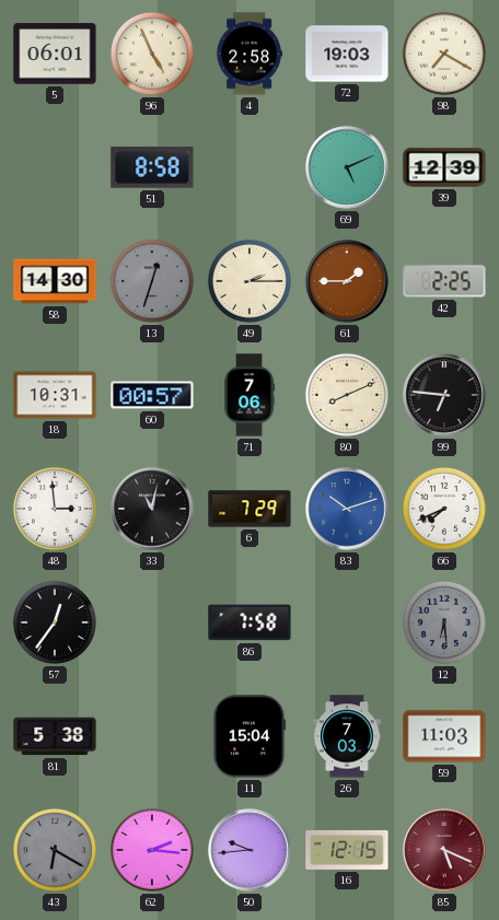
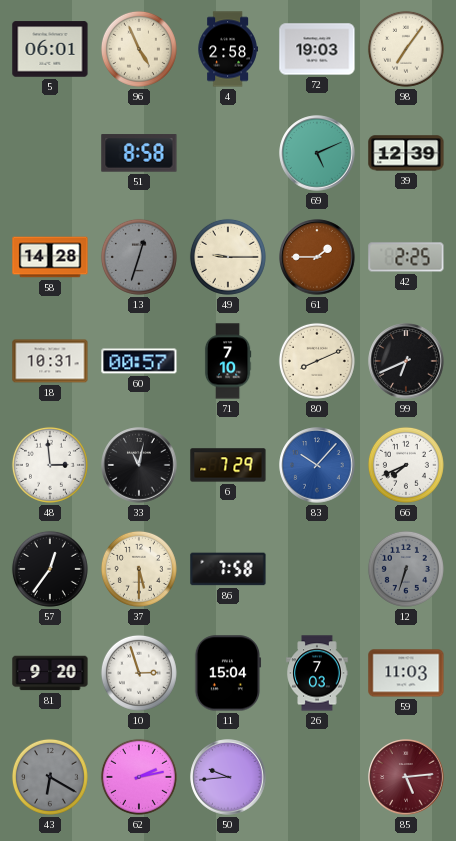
98: 7:20 -> 7:06
58: 14:30 -> 14:28
49: 2:15 -> 9:15
71: 7:06 -> 7:10
99: 6:46 -> 6:41
83: 10:12 -> 10:07
37: none -> 5:30
12: 6:29 -> 6:33
81: 5:38 -> 9:20
10: none -> 2:57
62: 2:16 -> 2:13
16: 12:15 -> none
85: 5:19 -> 5:14
